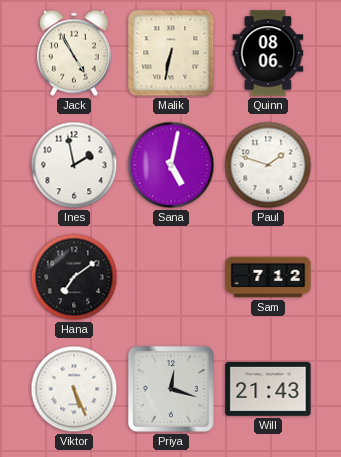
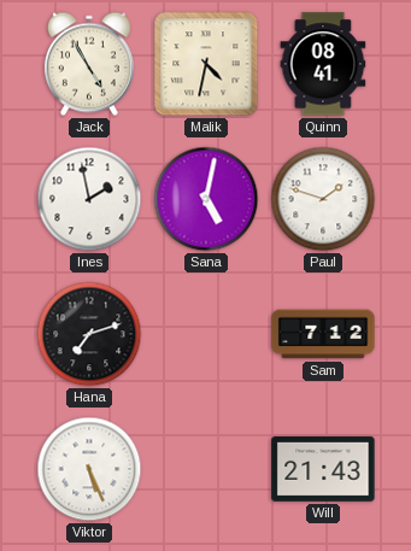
Malik: 6:32 -> 4:32
Quinn: 08:06 -> 08:41
Hana: 7:09 -> 7:12
Priya: 12:18 -> none
